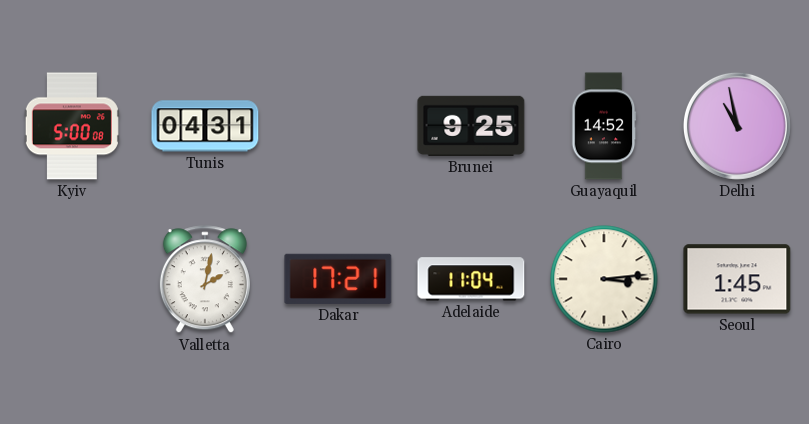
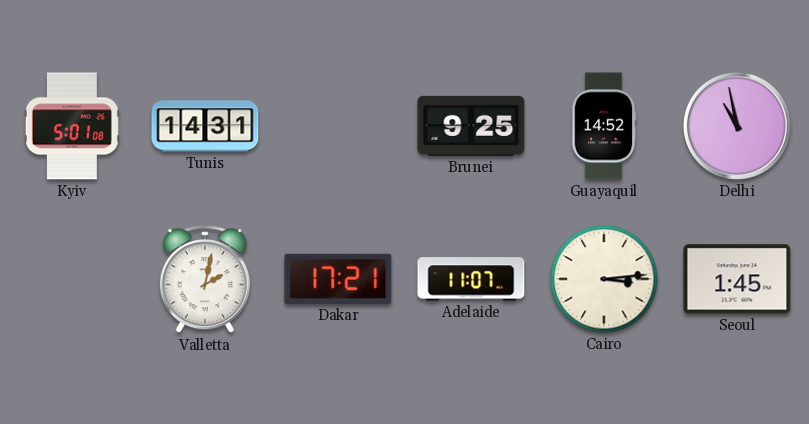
Kyiv: 5:00 -> 5:01
Tunis: 04:31 -> 14:31
Adelaide: 11:04 -> 11:07
